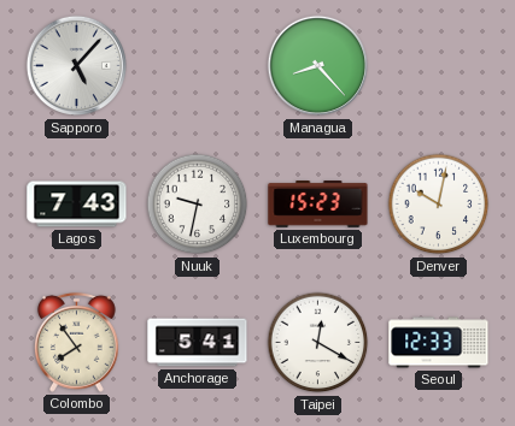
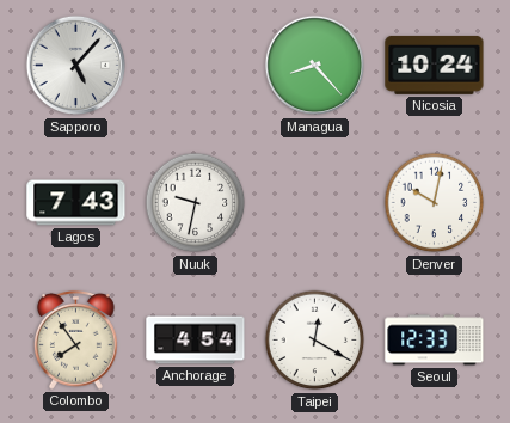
Nicosia: none -> 10:24
Luxembourg: 15:23 -> none
Anchorage: 5:41 -> 4:54
